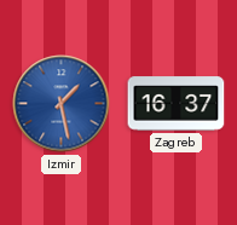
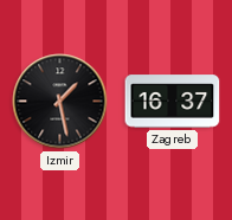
Izmir dial: blue -> black
